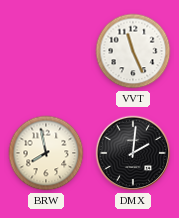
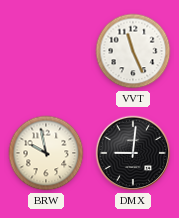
BRW: 7:58 -> 9:58
DMX: 2:01 -> 9:01
